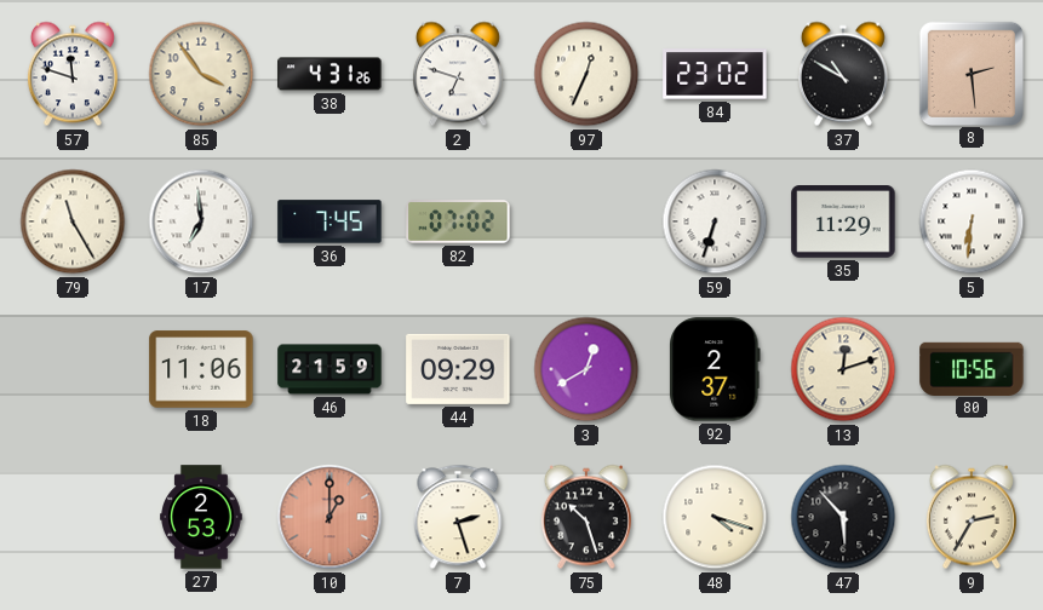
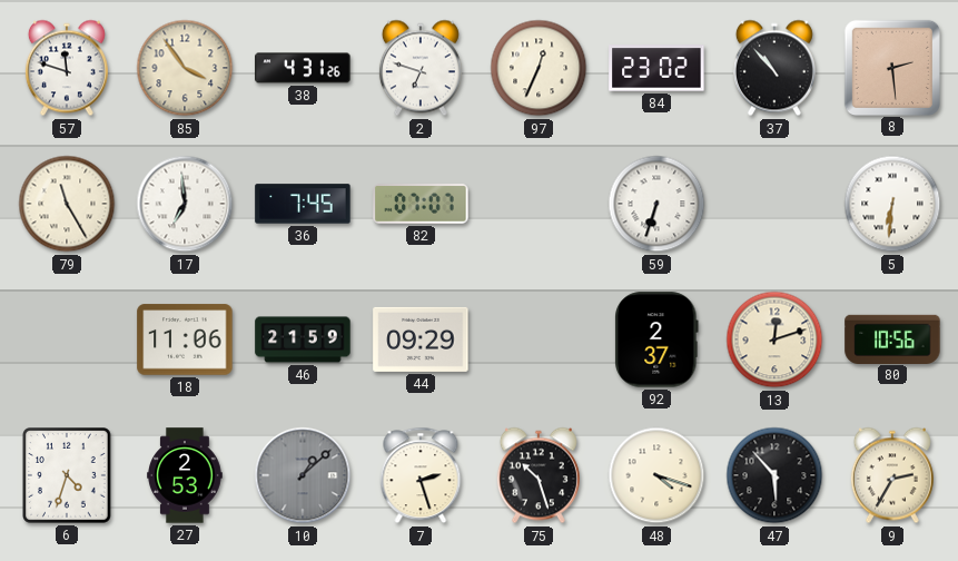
37: 10:50 -> 10:53
82: 07:02 -> 07:07
35: 11:29 -> none
3: 12:40 -> none
6: none -> 4:33
10: 1:00 -> 1:08
10 dial: salmon -> grey
